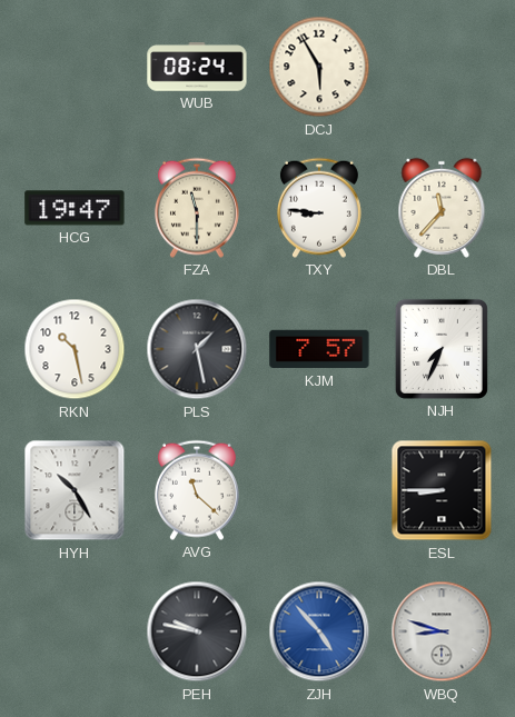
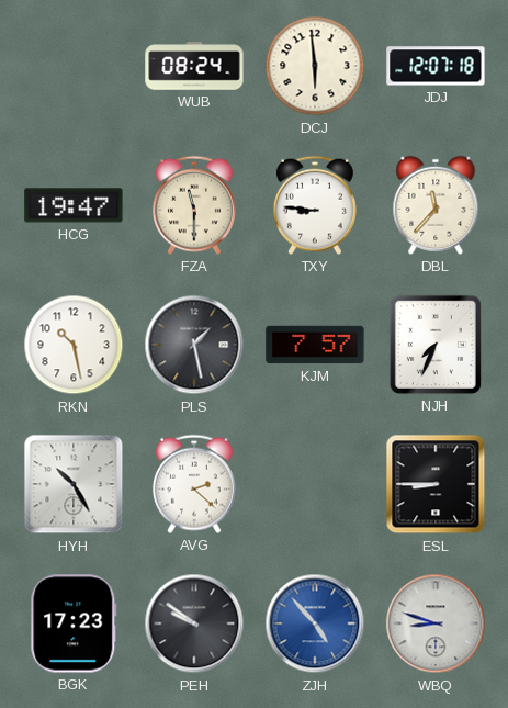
DCJ: 5:55 -> 5:59
JDJ: none -> 12:07
AVG: 11:22 -> 2:22
BGK: none -> 17:23
PEH: 9:47 -> 9:51
